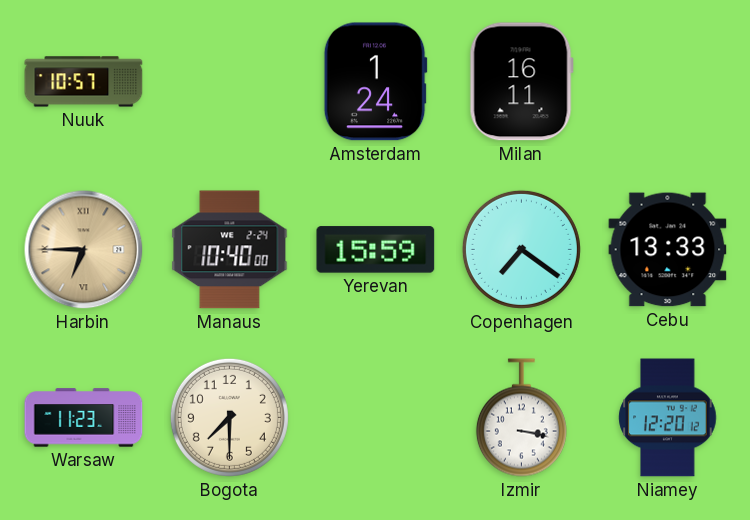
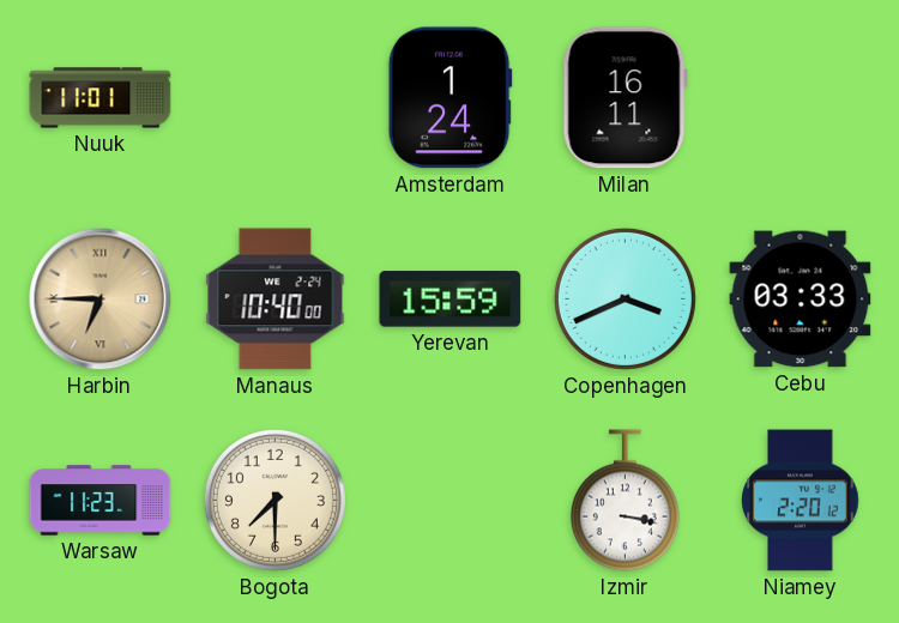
Nuuk: 10:57 -> 11:01
Copenhagen: 7:21 -> 3:41
Cebu: 13:33 -> 03:33
Niamey: 12:20 -> 2:20
